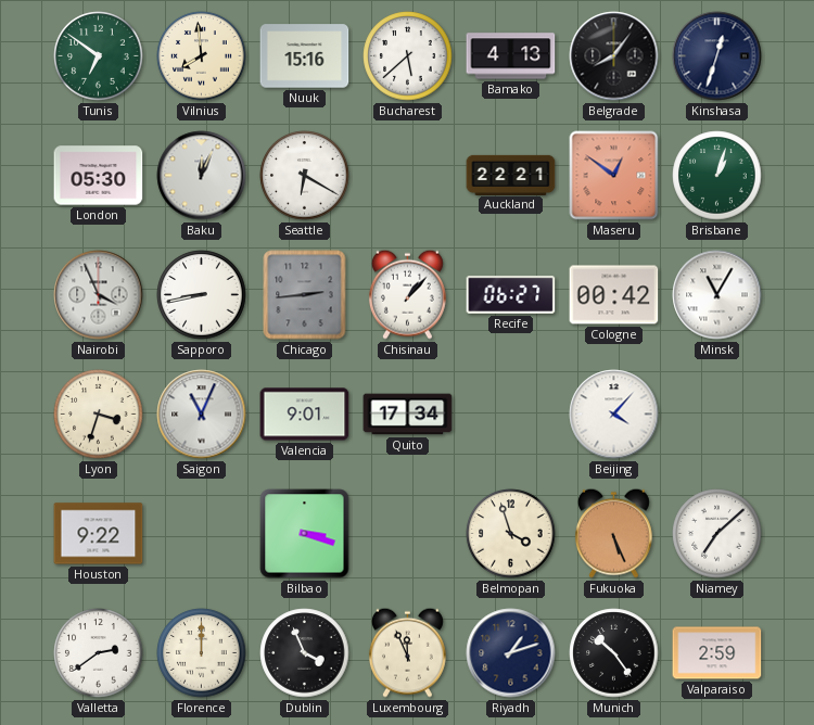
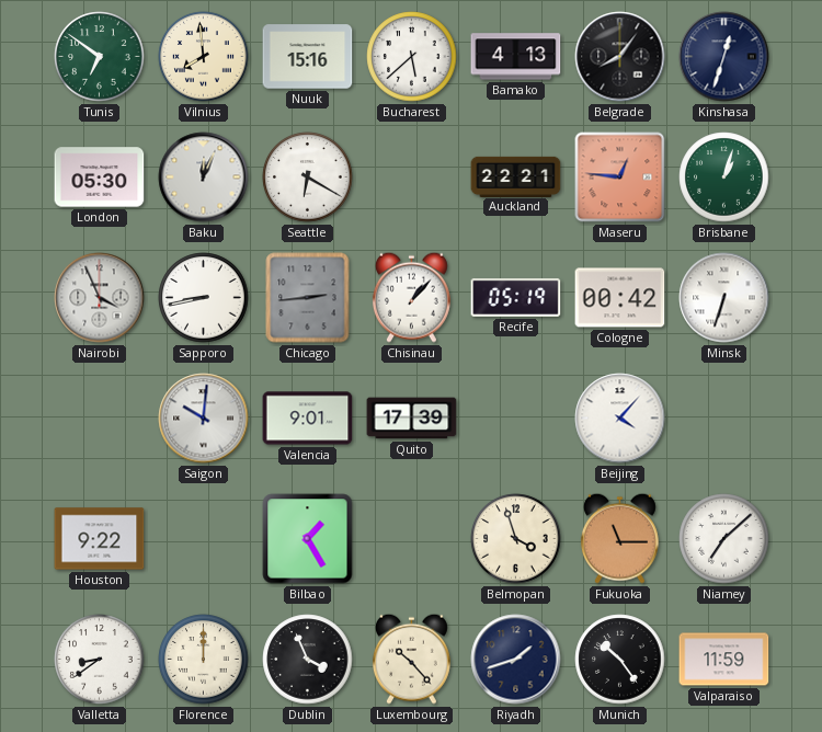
Maseru: 12:51 -> 12:46
Recife: 06:27 -> 05:19
Minsk: 11:05 -> 6:33
Lyon: 3:33 -> none
Saigon: 11:04 -> 10:01
Quito: 17:34 -> 17:39
Bilbao: 3:18 -> 1:25
Fukuoka: 5:26 -> 11:15
Valletta: 2:39 -> 8:39
Luxembourg: 11:56 -> 10:23
Riyadh: 1:12 -> 1:42
Valparaiso: 2:59 -> 11:59
